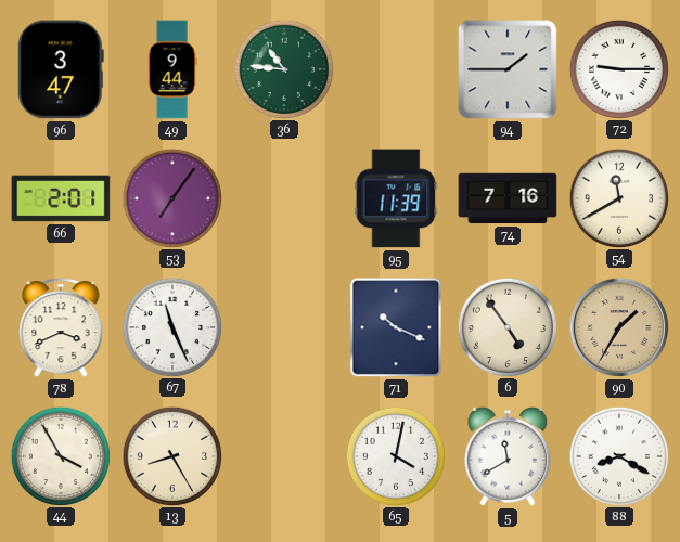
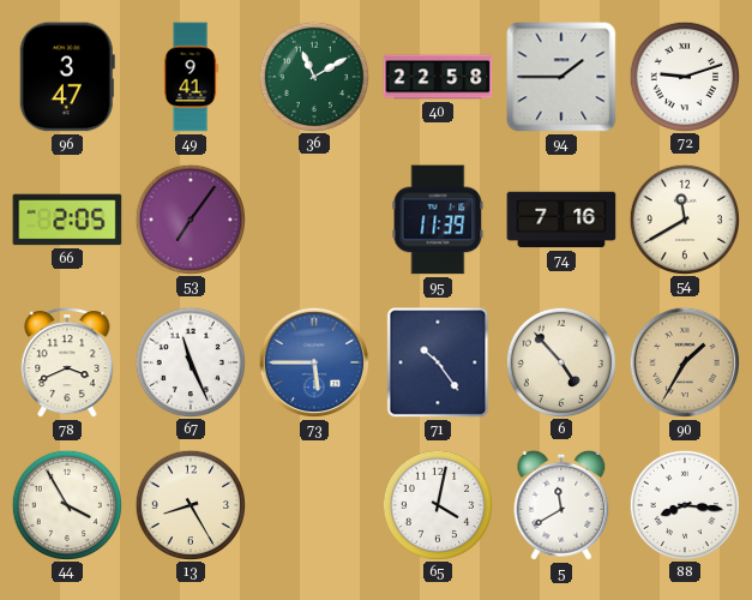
49: 9:44 -> 9:41
36: 10:46 -> 11:10
40: none -> 22:58
72: 9:15 -> 9:12
66: 2:01 -> 2:05
73: none -> 5:45
71: 10:19 -> 10:24
6: 4:54 -> 4:53
88: 8:20 -> 8:16
